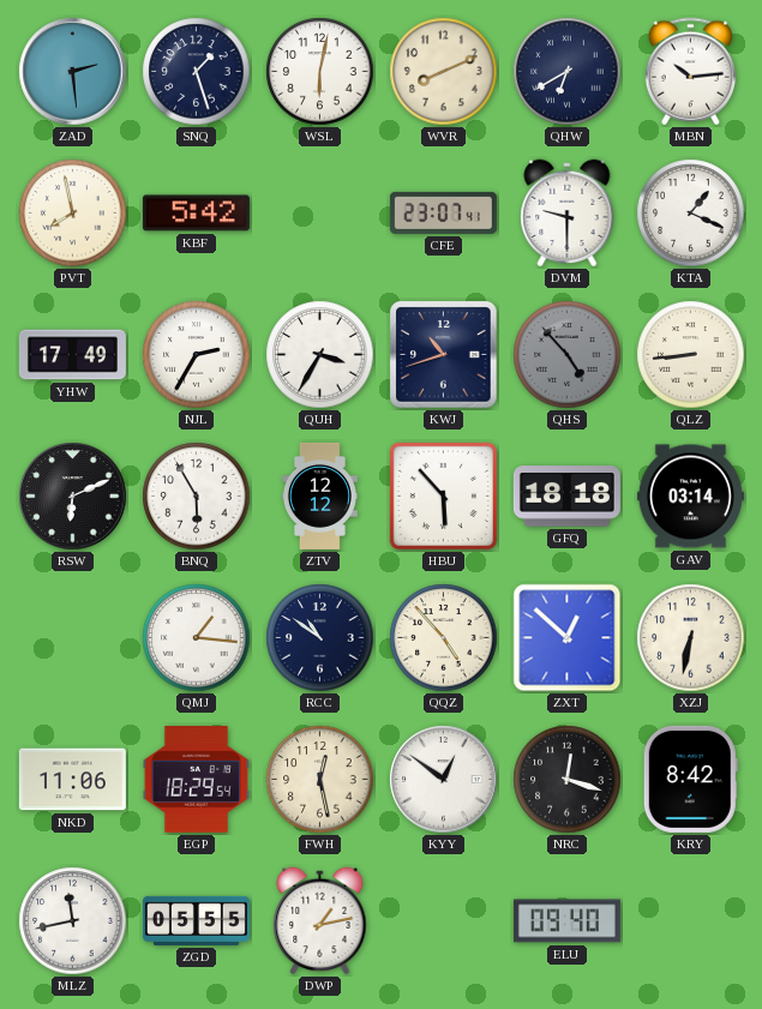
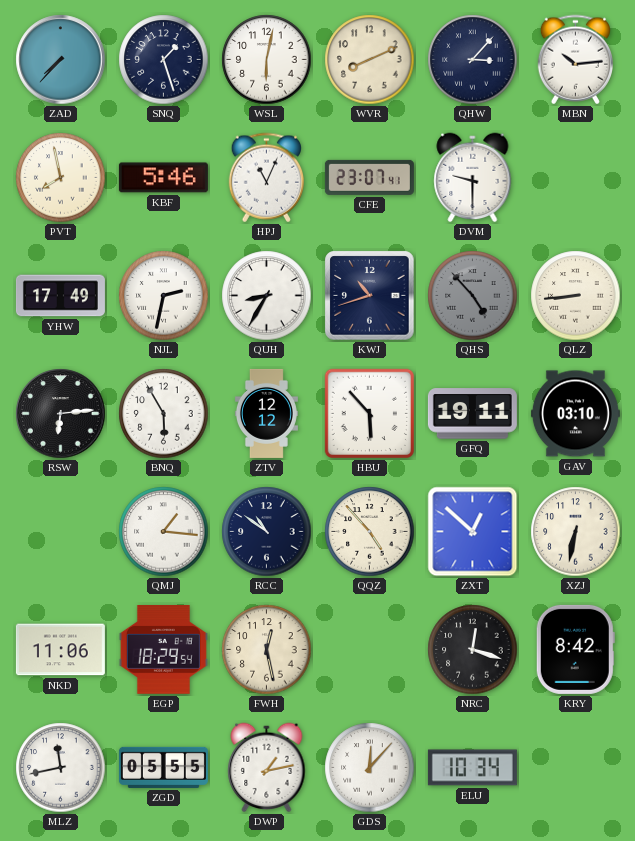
ZAD: 2:29 -> 7:37
QHW: 6:40 -> 3:07
KBF: 5:42 -> 5:46
HPJ: none -> 11:04
KTA: 1:19 -> none
NJL: 2:35 -> 2:32
QUH: 3:35 -> 8:35
RSW: 6:11 -> 6:14
GFQ: 18:18 -> 19:11
GAV: 03:14 -> 03:10
KYY: 12:51 -> none
GDS: none -> 12:07
ELU: 09:40 -> 10:34
